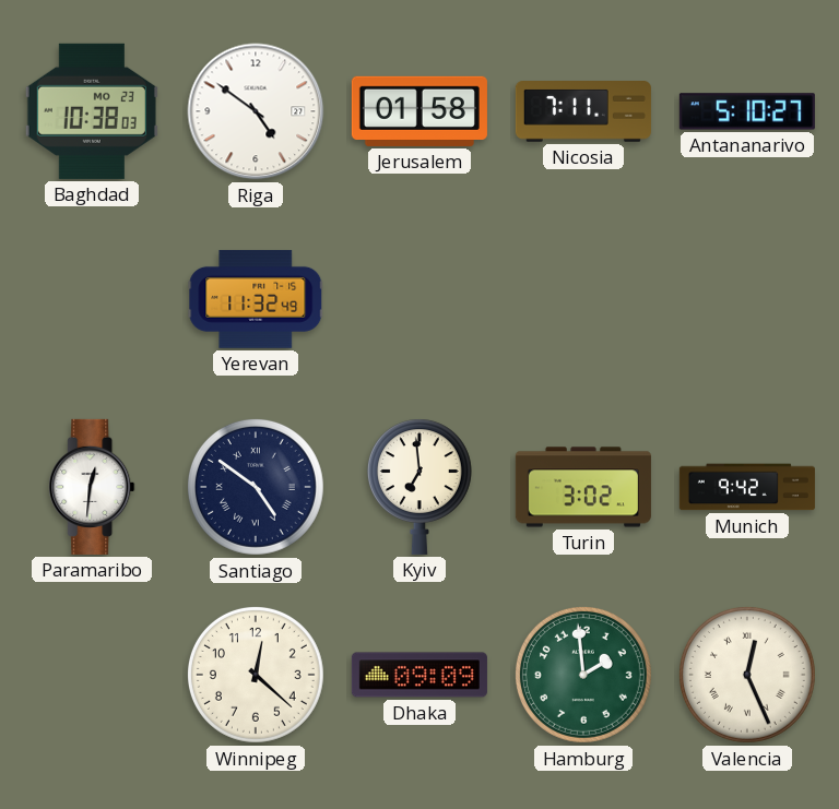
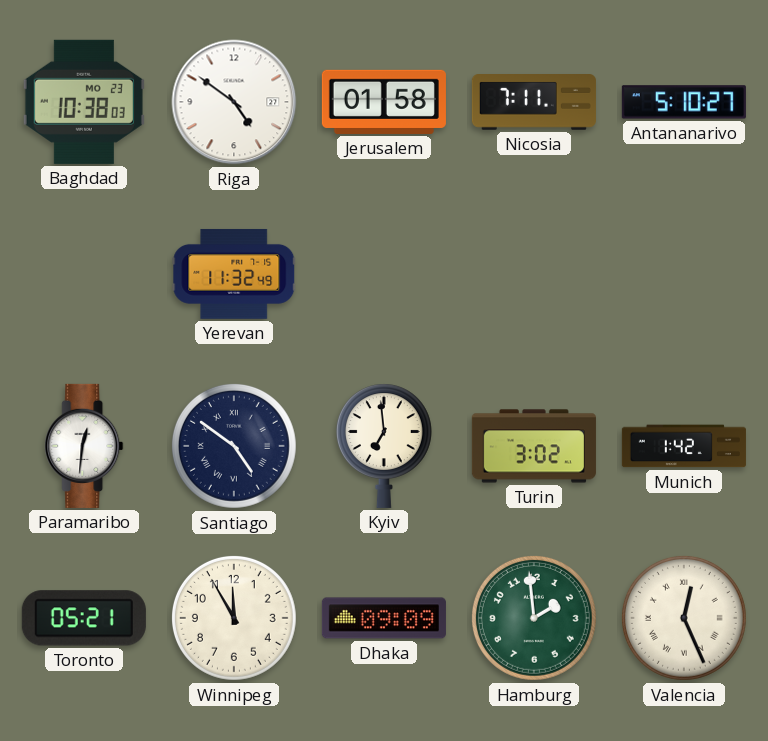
Munich: 9:42 -> 1:42
Toronto: none -> 05:21
Winnipeg: 12:22 -> 11:55
